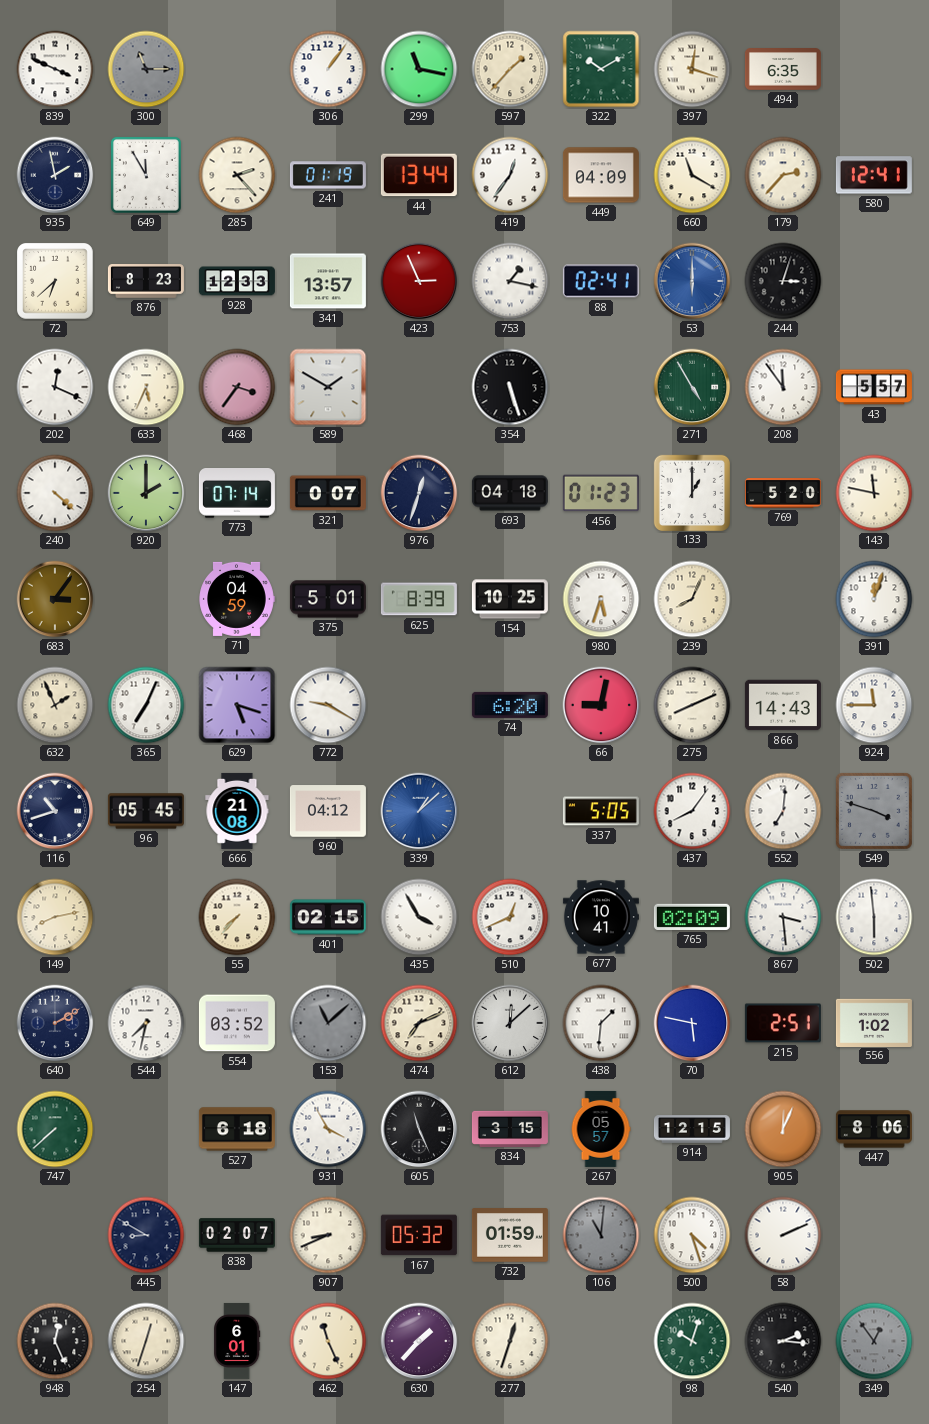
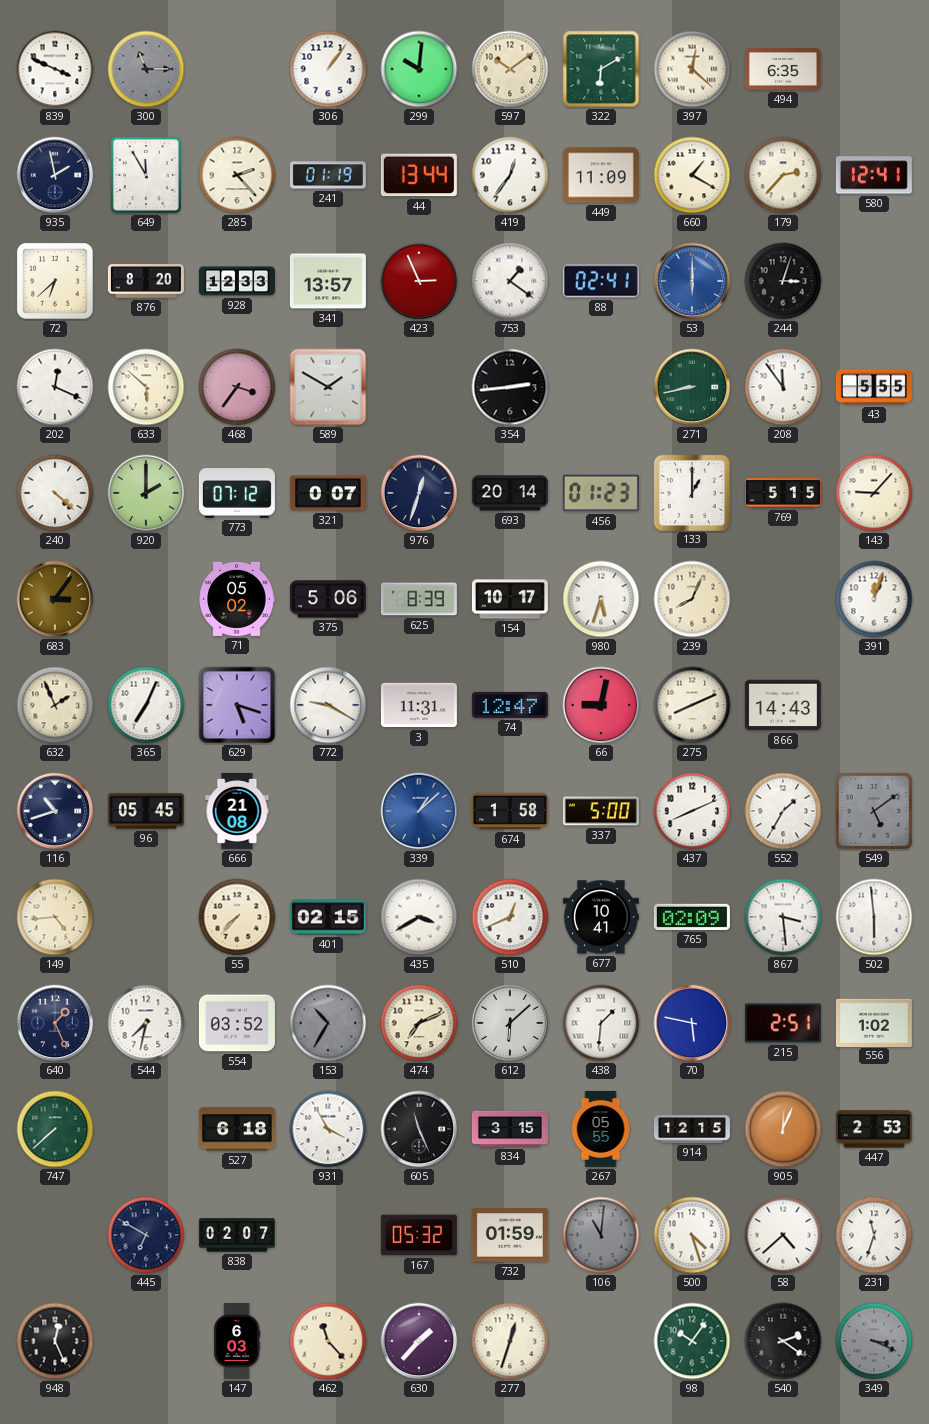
299: 11:17 -> 10:01
597: 1:37 -> 10:09
322: 10:10 -> 6:10
397: 12:18 -> 12:22
449: 04:09 -> 11:09
660: 11:20 -> 1:20
876: 8:23 -> 8:20
753: 1:17 -> 1:21
633: 5:34 -> 5:52
354: 5:27 -> 2:44
271: 4:55 -> 8:43
43: 5:57 -> 5:55
773: 07:14 -> 07:12
693: 04:18 -> 20:14
769: 5:20 -> 5:15
143: 11:47 -> 9:07
71: 04:59 -> 05:02
375: 5:01 -> 5:06
154: 10:25 -> 10:17
3: none -> 11:31
74: 6:20 -> 12:47
924: 11:45 -> none
960: 04:12 -> none
674: none -> 1:58
337: 5:05 -> 5:00
437: 8:06 -> 8:11
552: 7:01 -> 1:35
549: 3:48 -> 5:09
149: 8:13 -> 4:44
435: 3:55 -> 3:40
640: 2:10 -> 1:26
153: 11:08 -> 10:35
612: 12:08 -> 6:08
267: 05:57 -> 05:55
447: 8:06 -> 2:53
445: 8:50 -> 6:50
907: 8:41 -> none
58: 2:11 -> 4:38
231: none -> 11:33
254: 12:33 -> none
147: 6:01 -> 6:03
462: 11:26 -> 11:23
98: 10:03 -> 10:06
540: 2:16 -> 2:21
349: 12:54 -> 3:19
